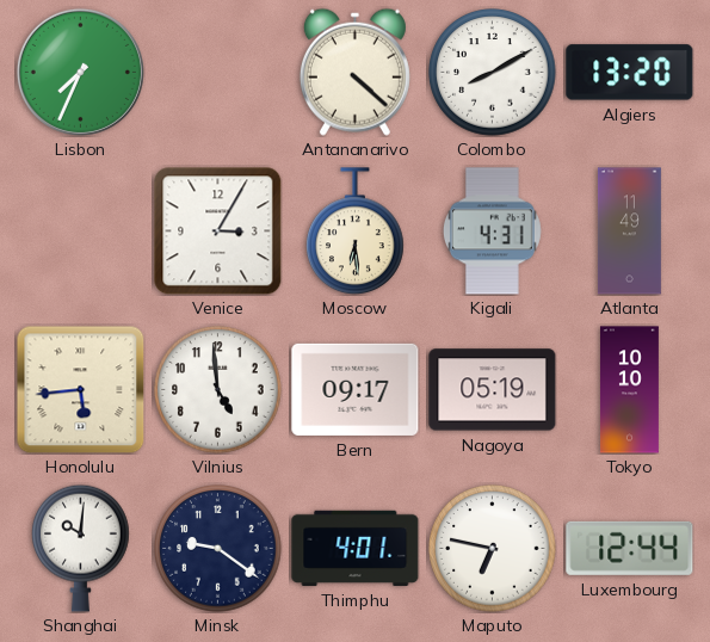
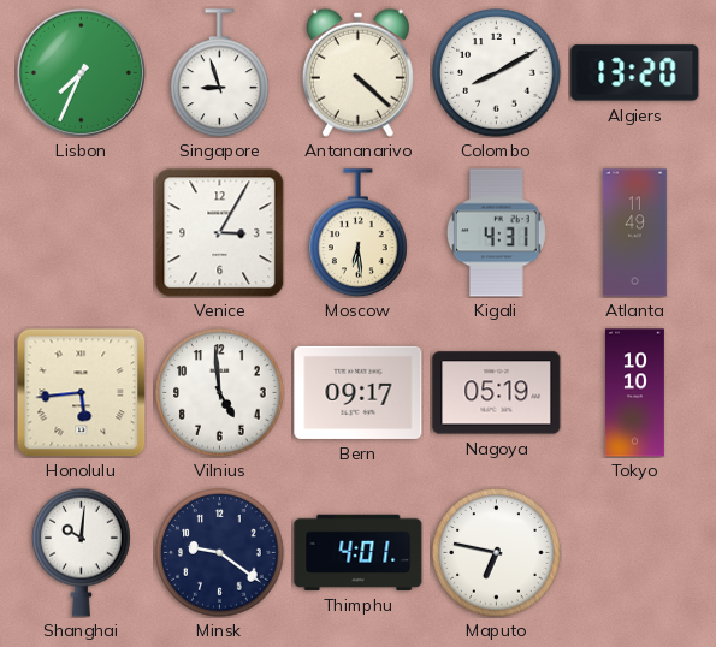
Singapore: none -> 8:57
Luxembourg: 12:44 -> none
